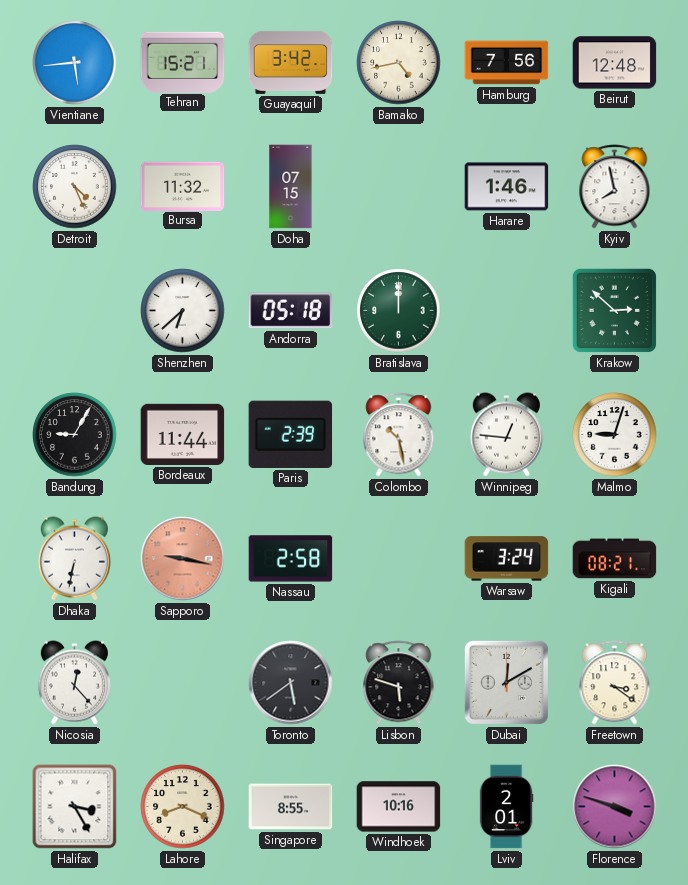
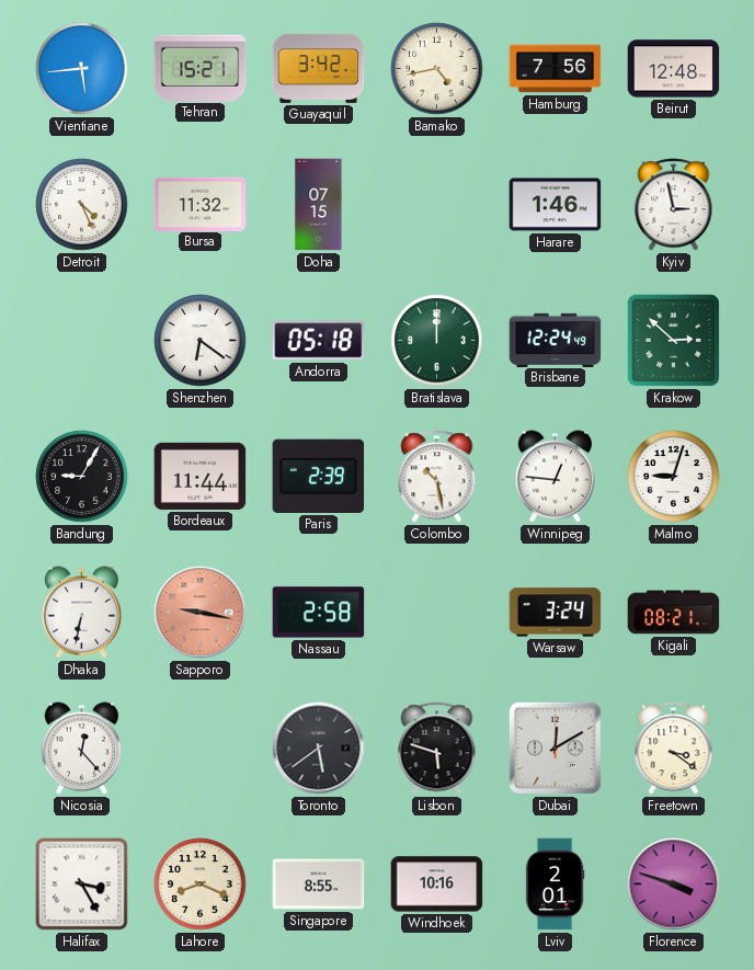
Kyiv: 7:58 -> 2:58
Shenzhen: 6:38 -> 6:21
Brisbane: none -> 12:24
